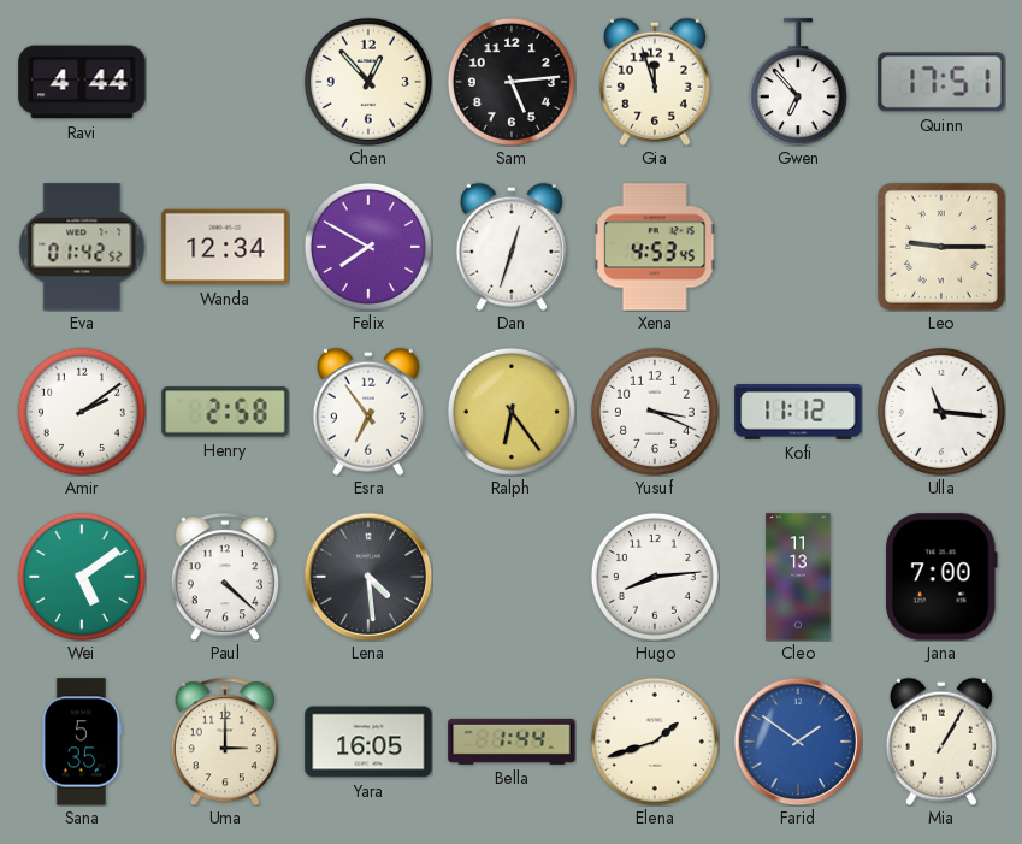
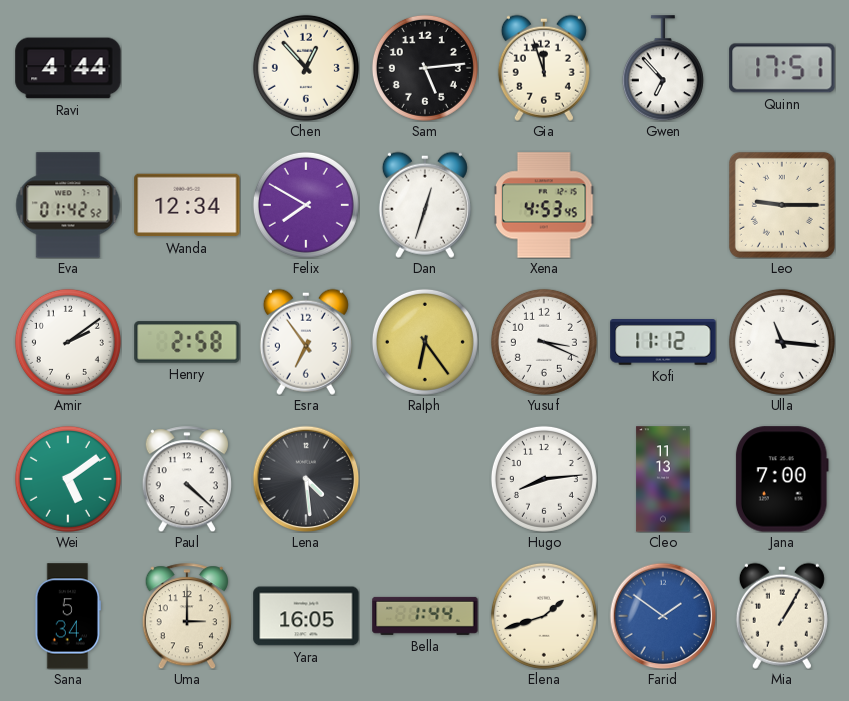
Sana: 5:35 -> 5:34
